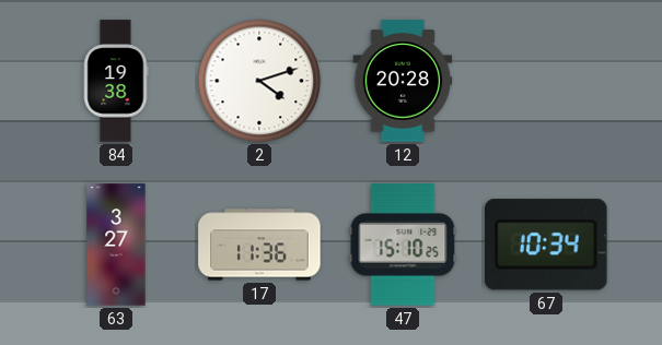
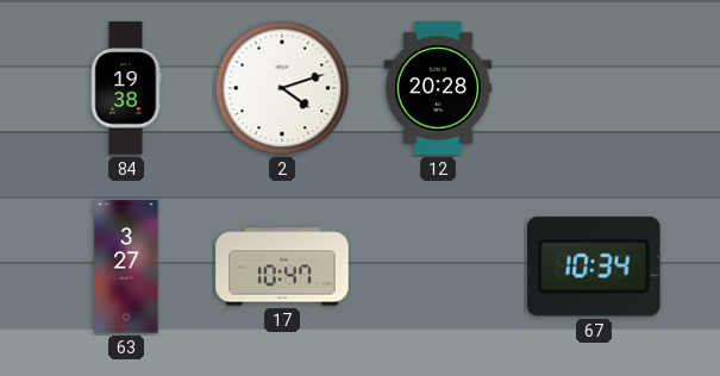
17: 11:36 -> 10:47
47: 15:10 -> none
